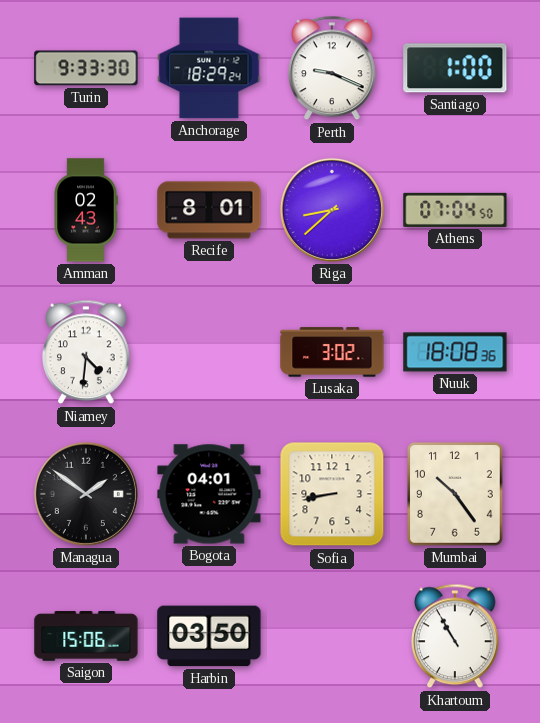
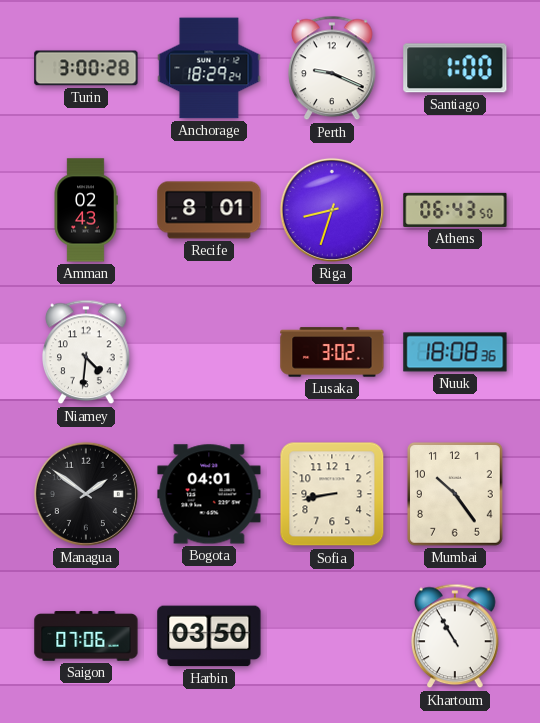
Turin: 9:33 -> 3:00
Riga: 8:38 -> 8:33
Athens: 07:04 -> 06:43
Saigon: 15:06 -> 07:06
